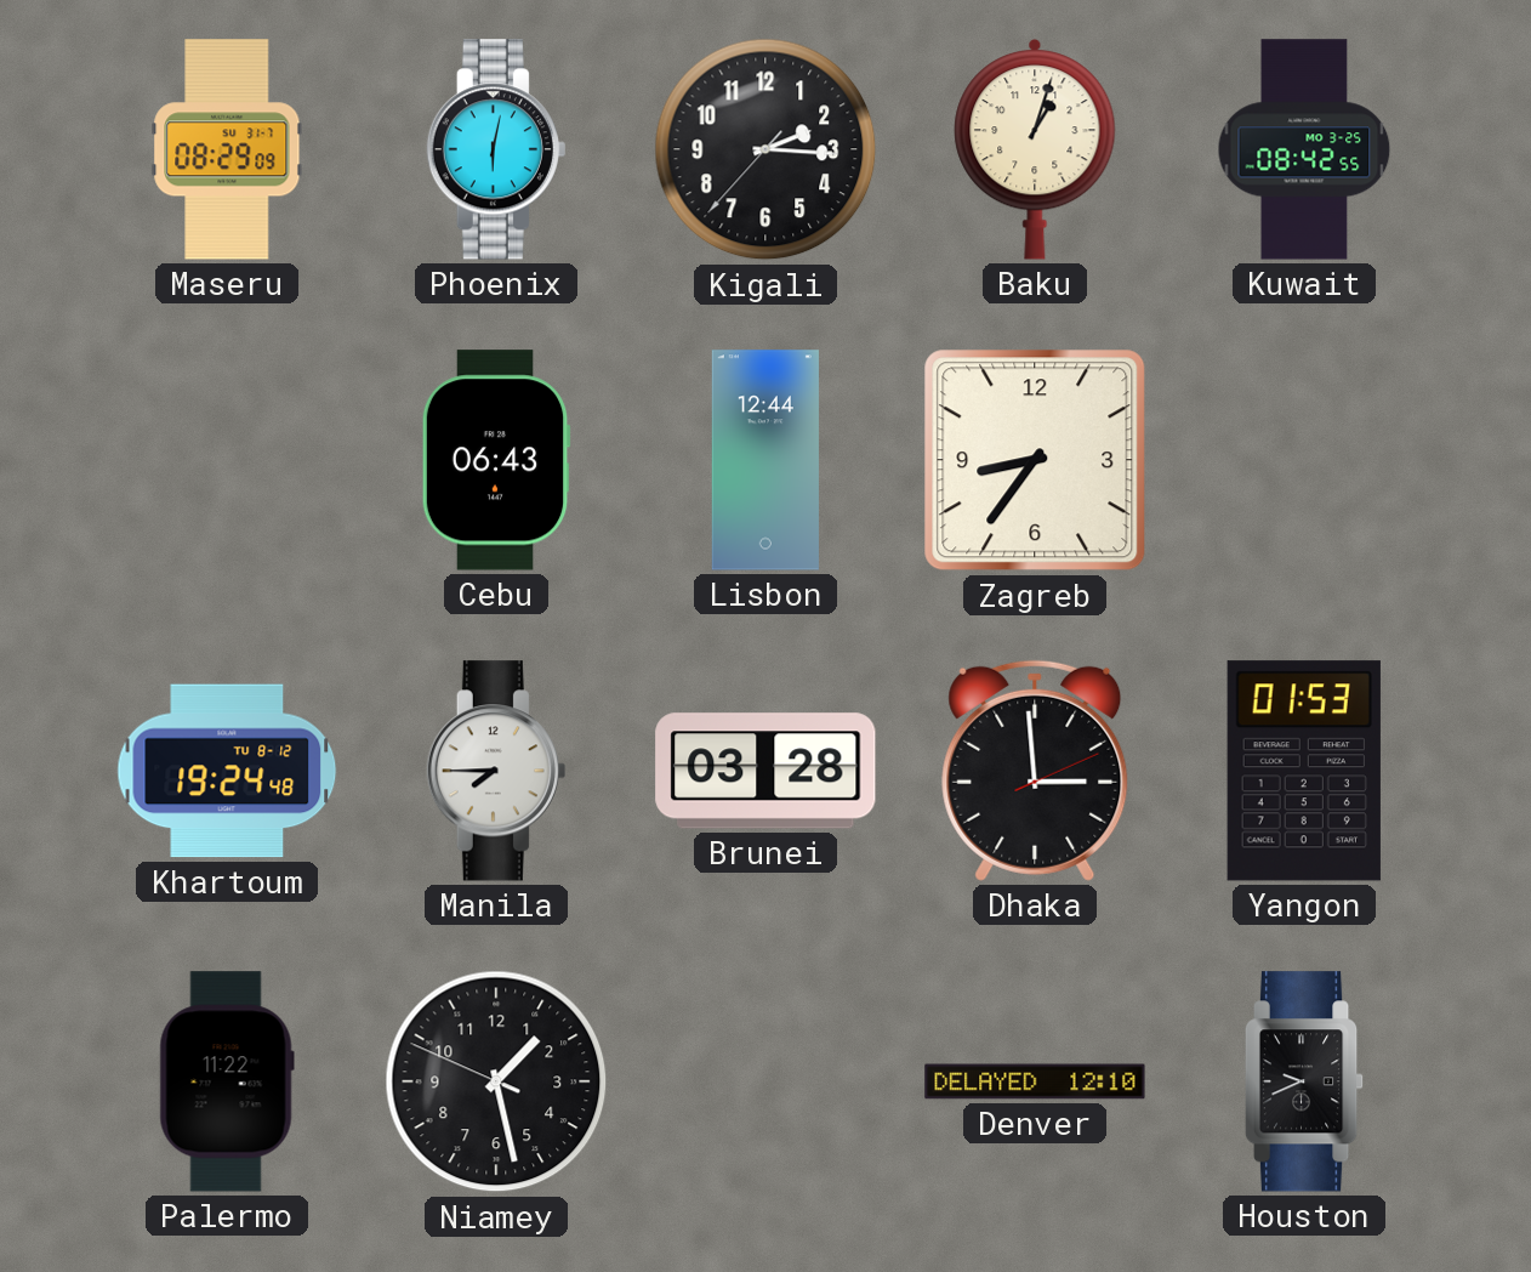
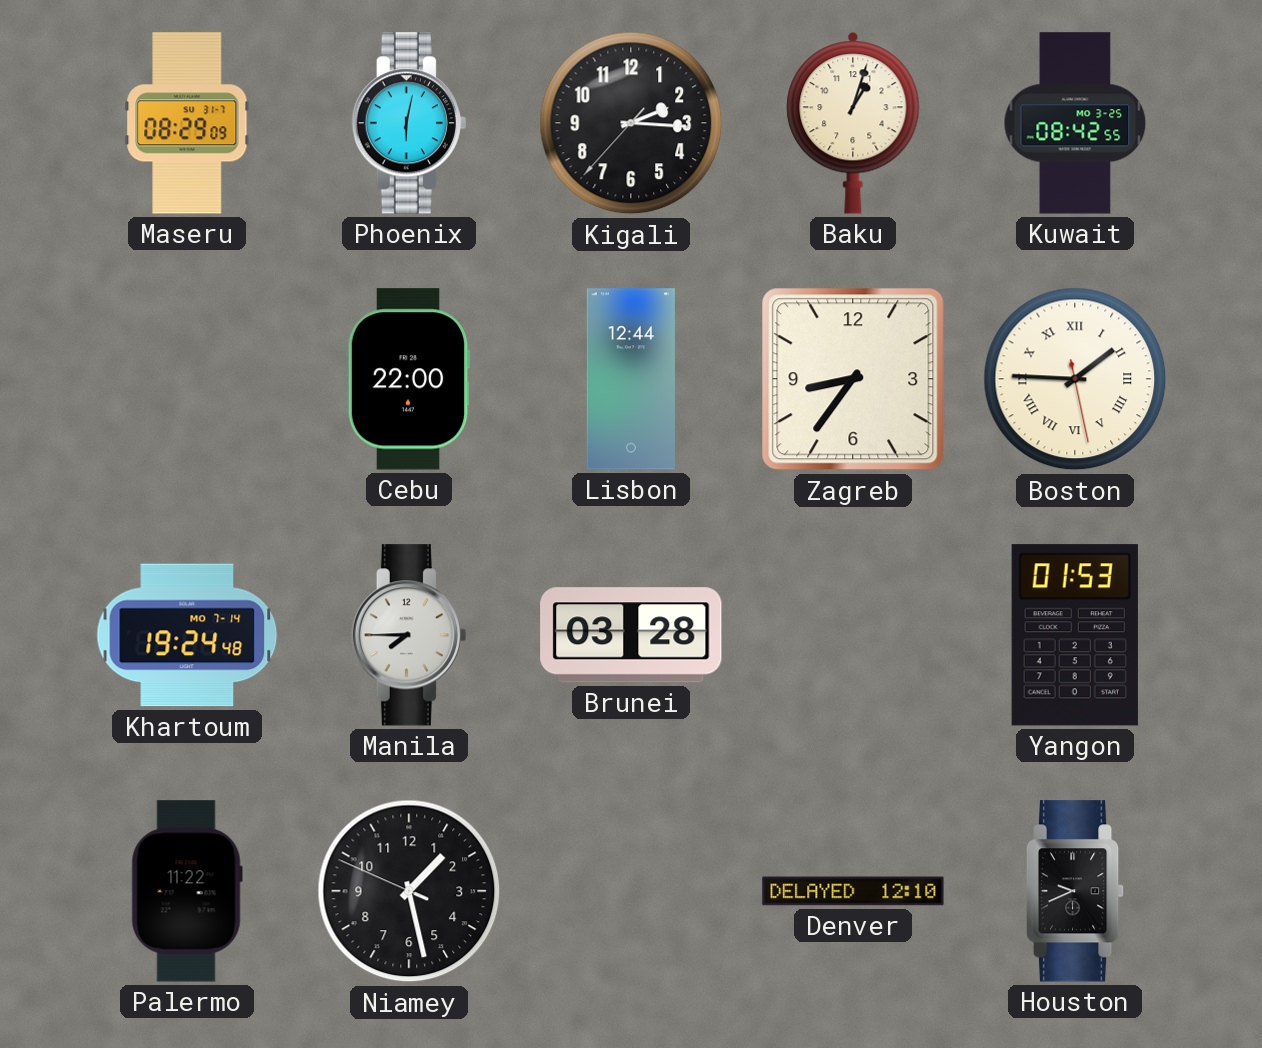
Cebu: 06:43 -> 22:00
Boston: none -> 1:45
Khartoum date: TU 8-12 -> MO 7-14
Dhaka: 2:59 -> none
